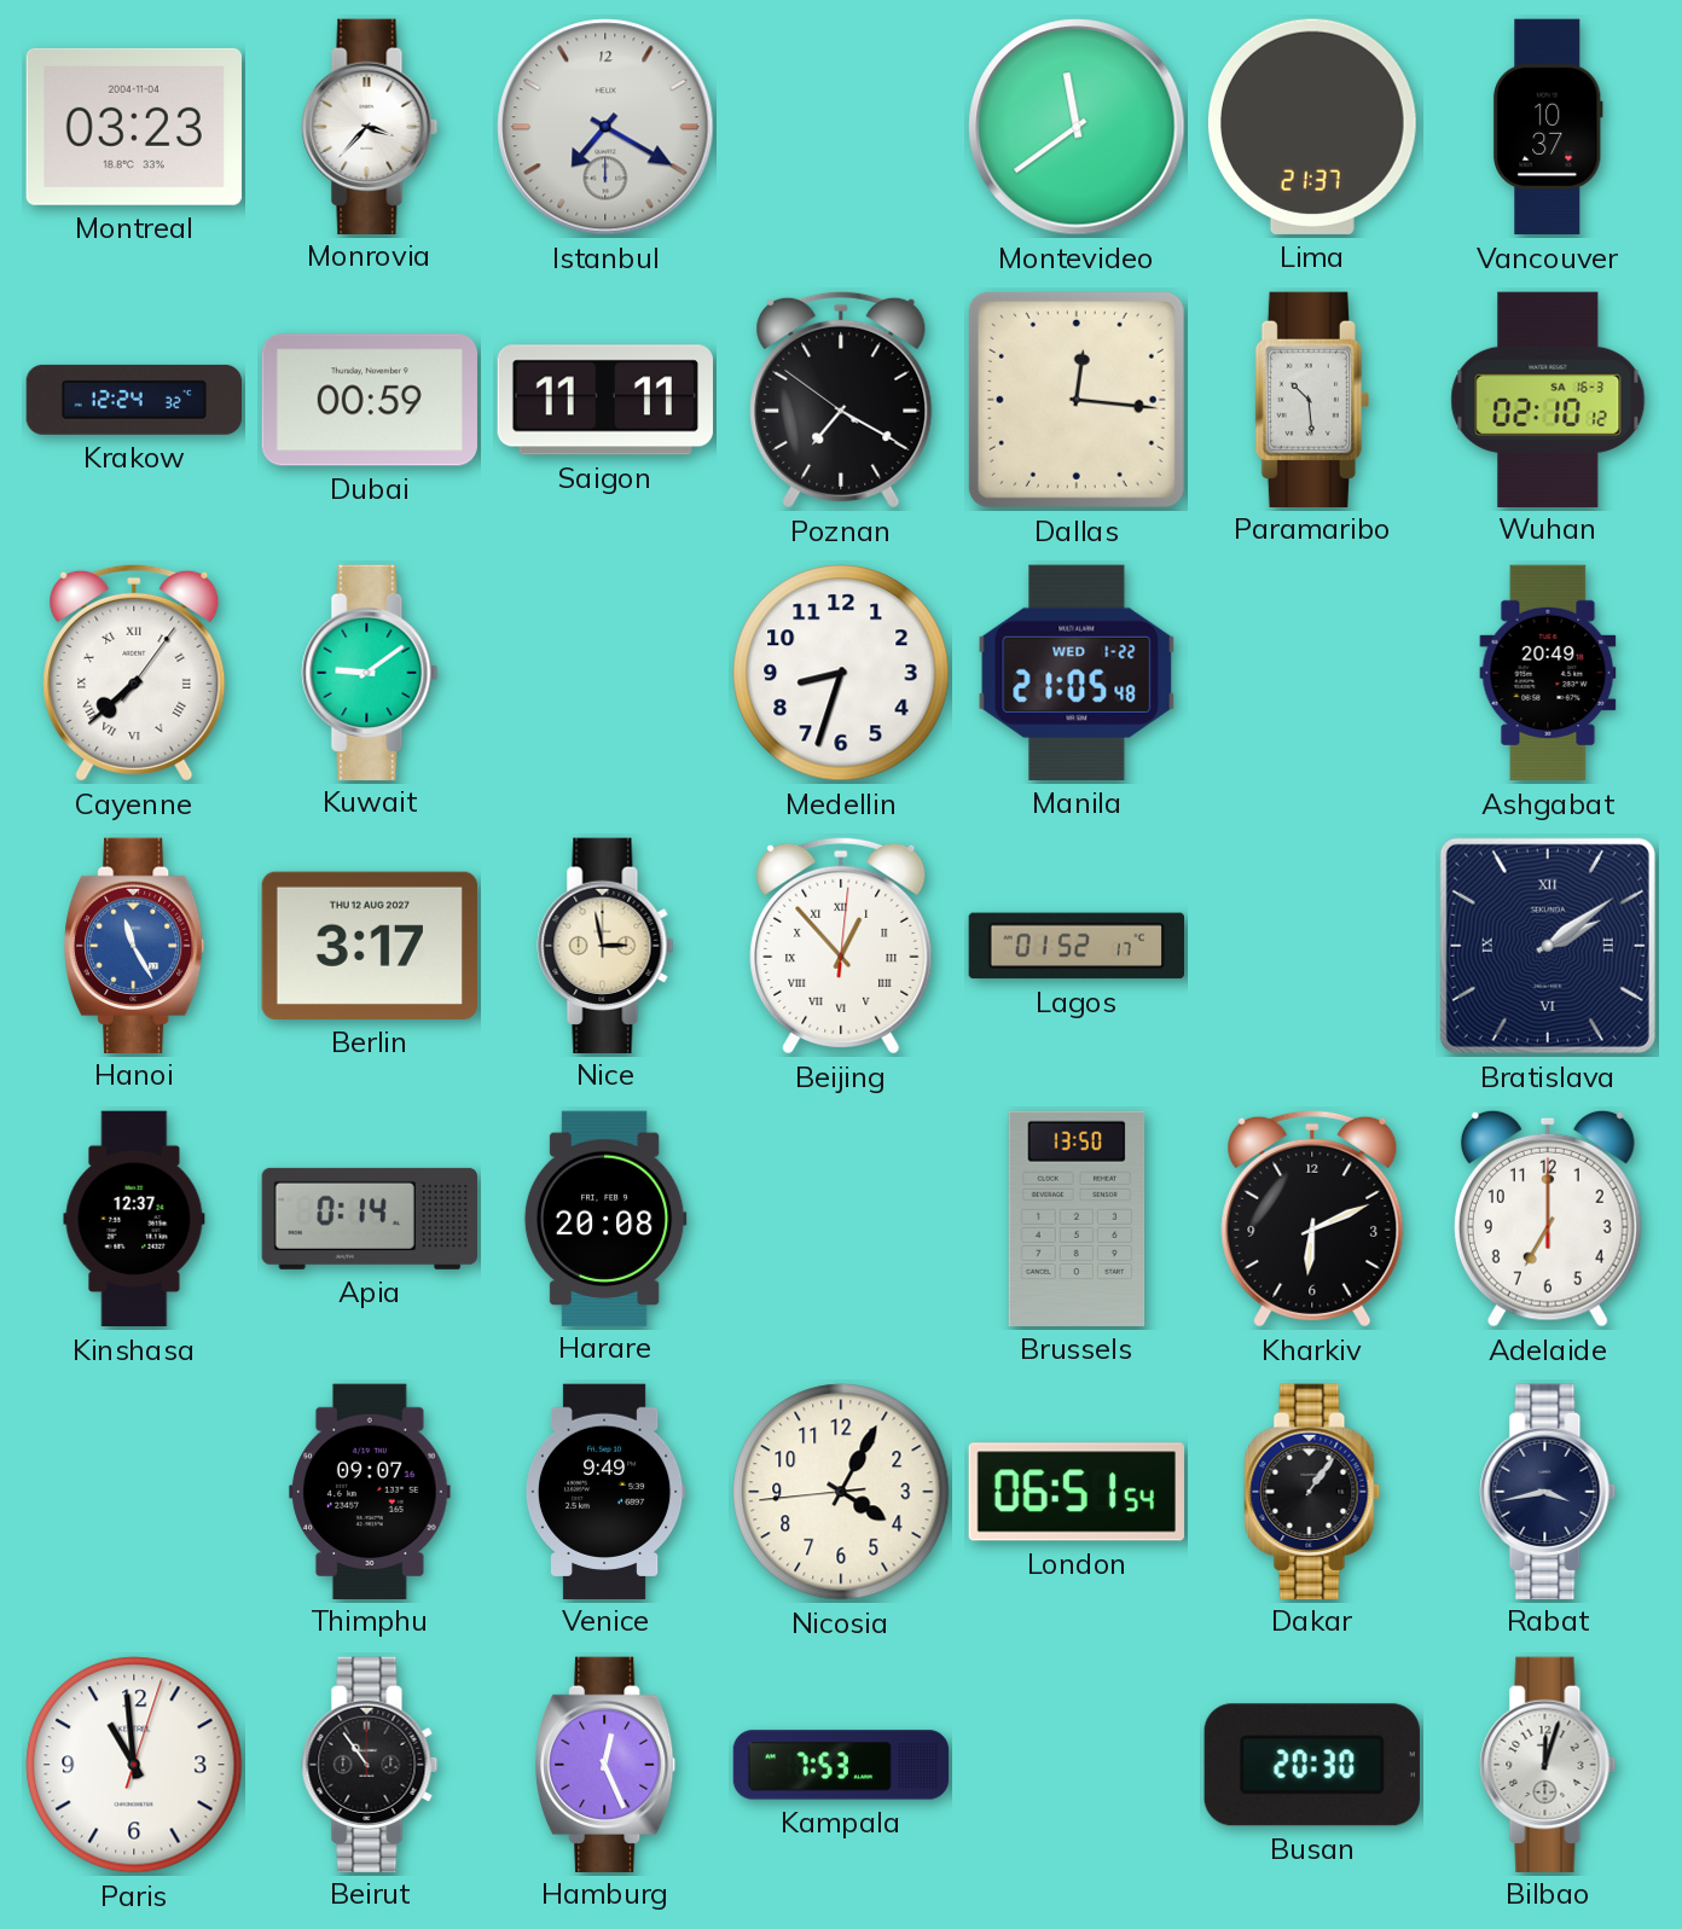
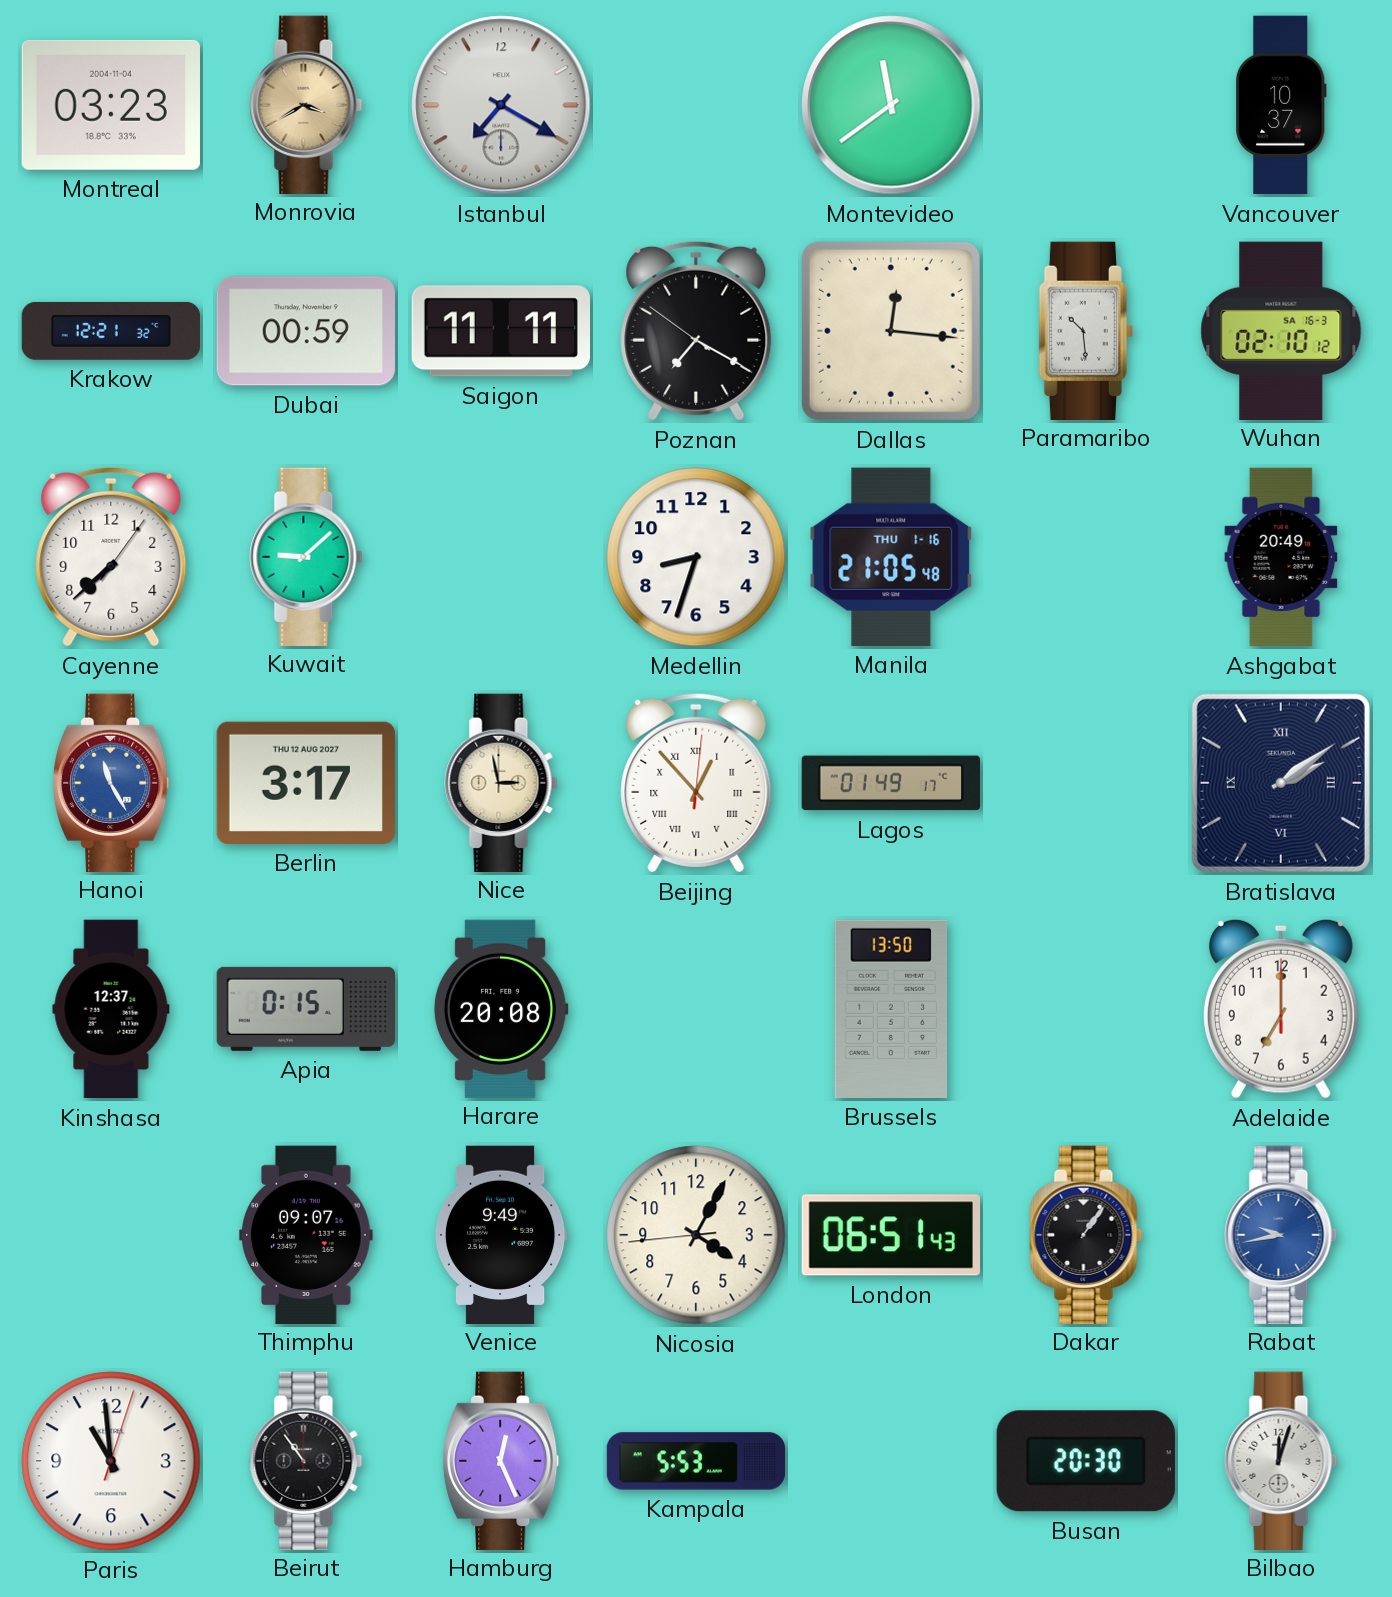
Monrovia: 3:37 -> 3:40
Monrovia dial: white -> champagne
Lima: 21:37 -> none
Krakow: 12:24 -> 12:21
Cayenne numerals: Roman -> Arabic
Kuwait: 9:09 -> 9:08
Manila date: WED 1-22 -> THU 1-16
Lagos: 01:52 -> 01:49
Apia: 0:14 -> 0:15
Kharkiv: 6:11 -> none
London: 06:51:54 -> 06:51:43
Rabat: 3:43 -> 9:43
Rabat dial: navy -> blue
Kampala: 7:53 -> 5:53
